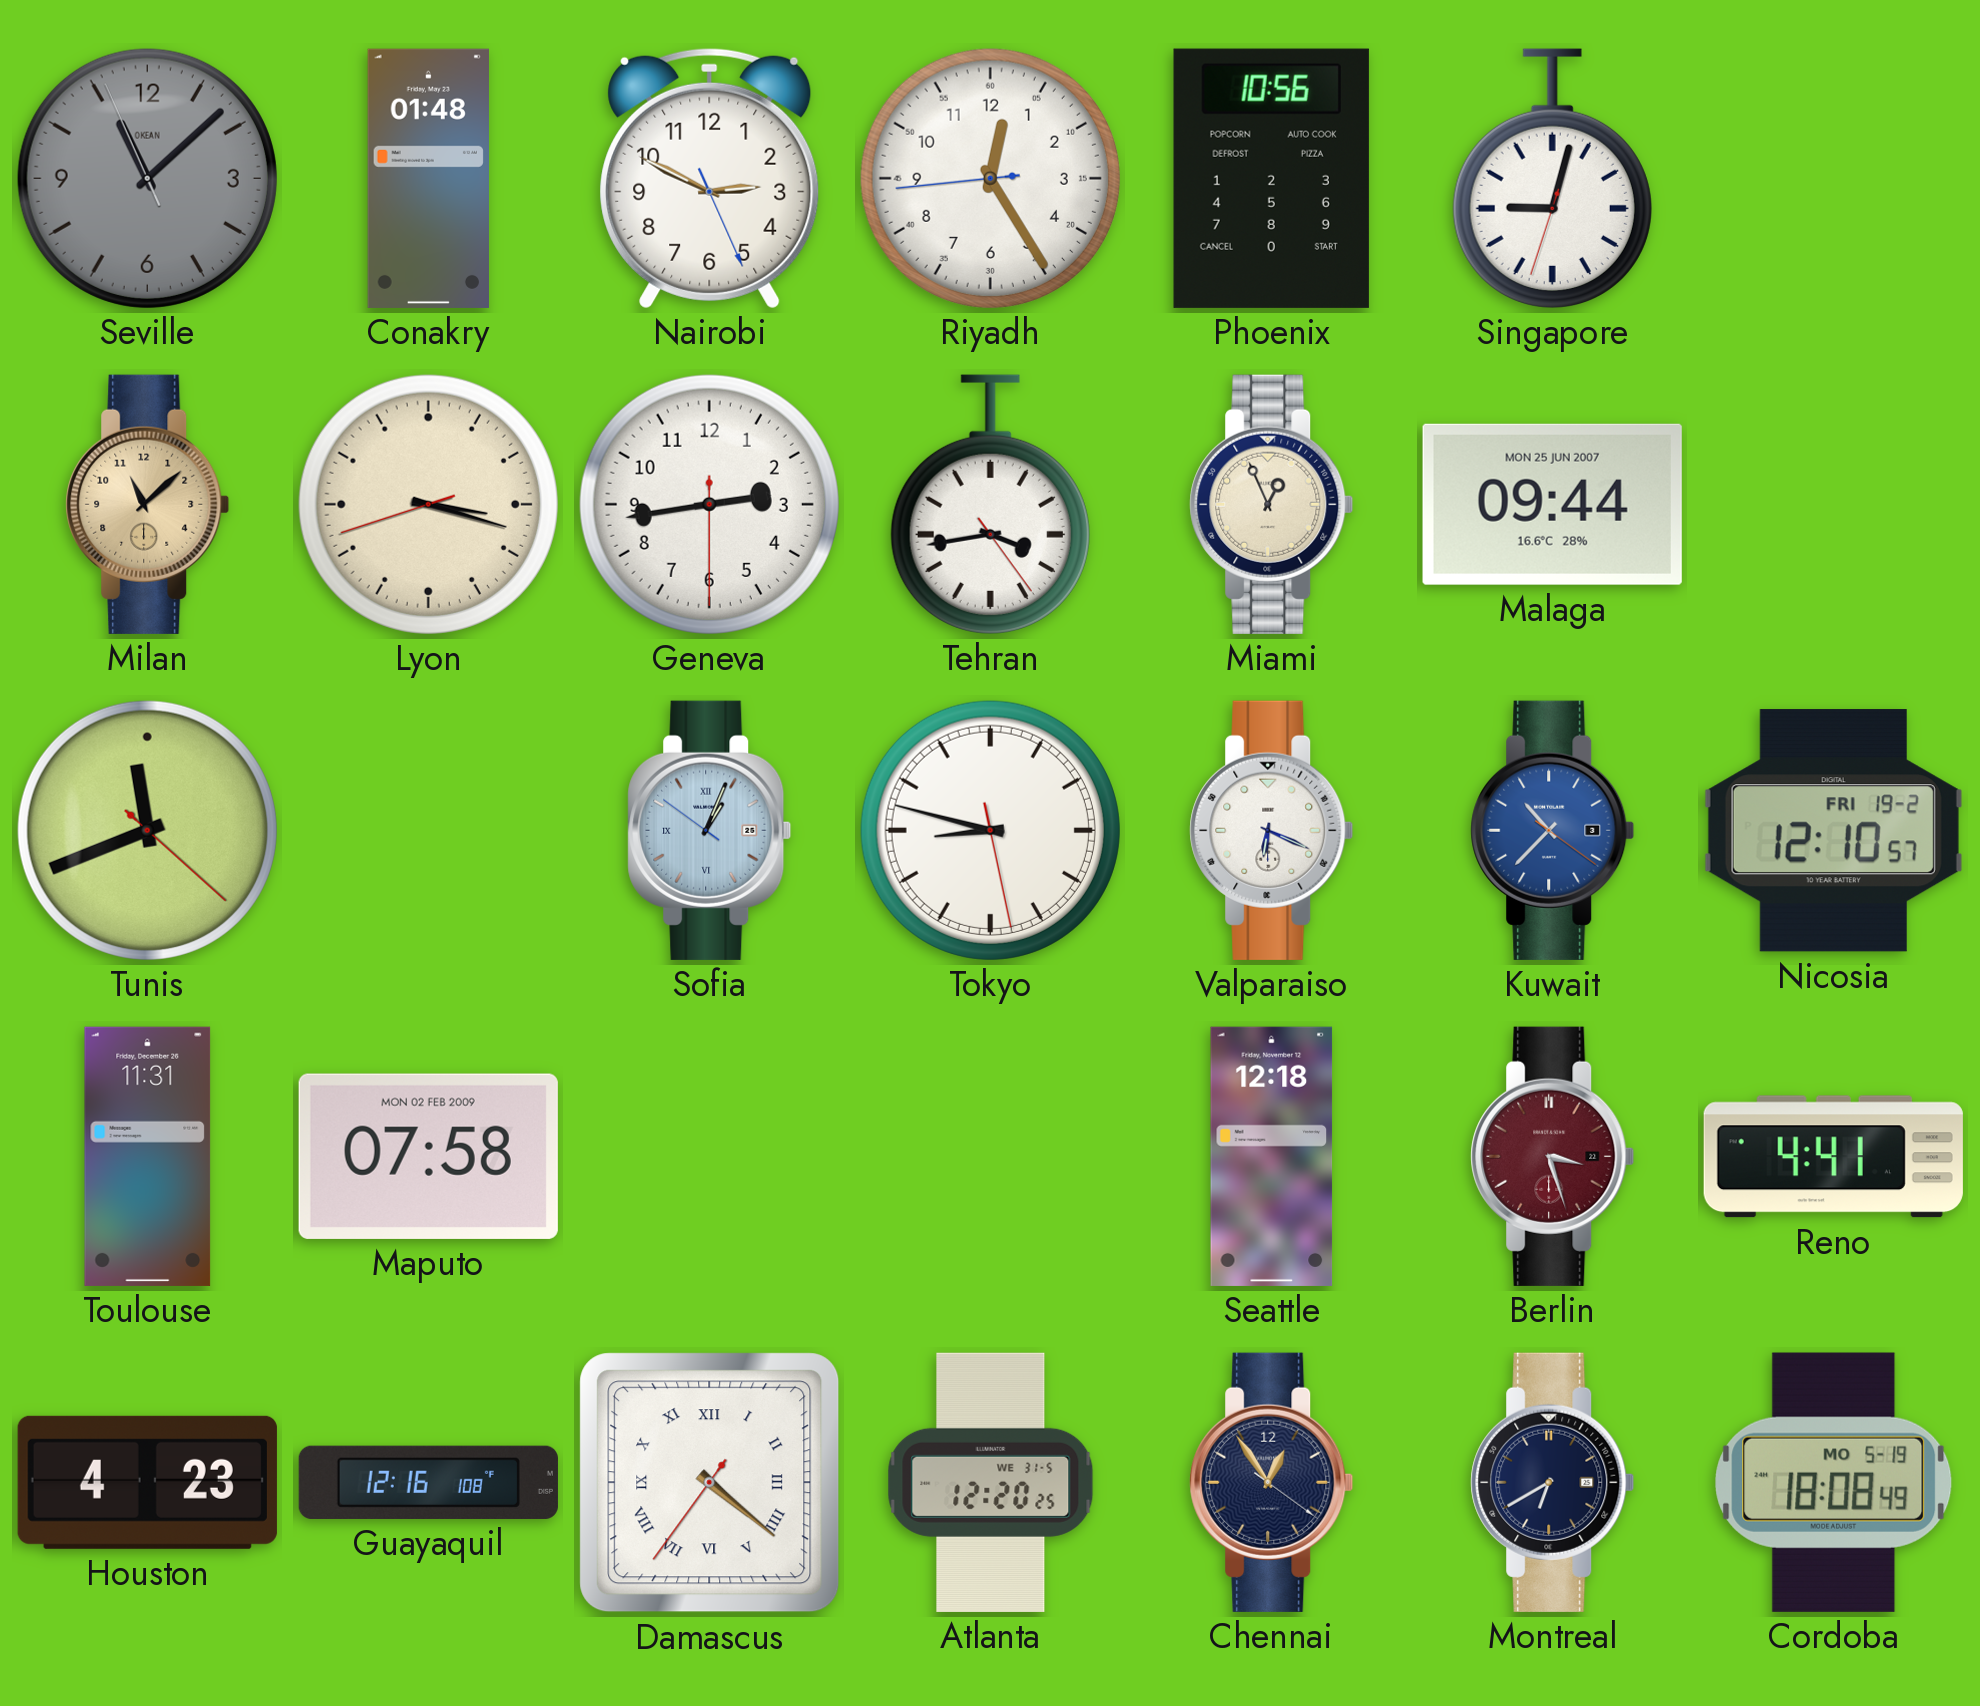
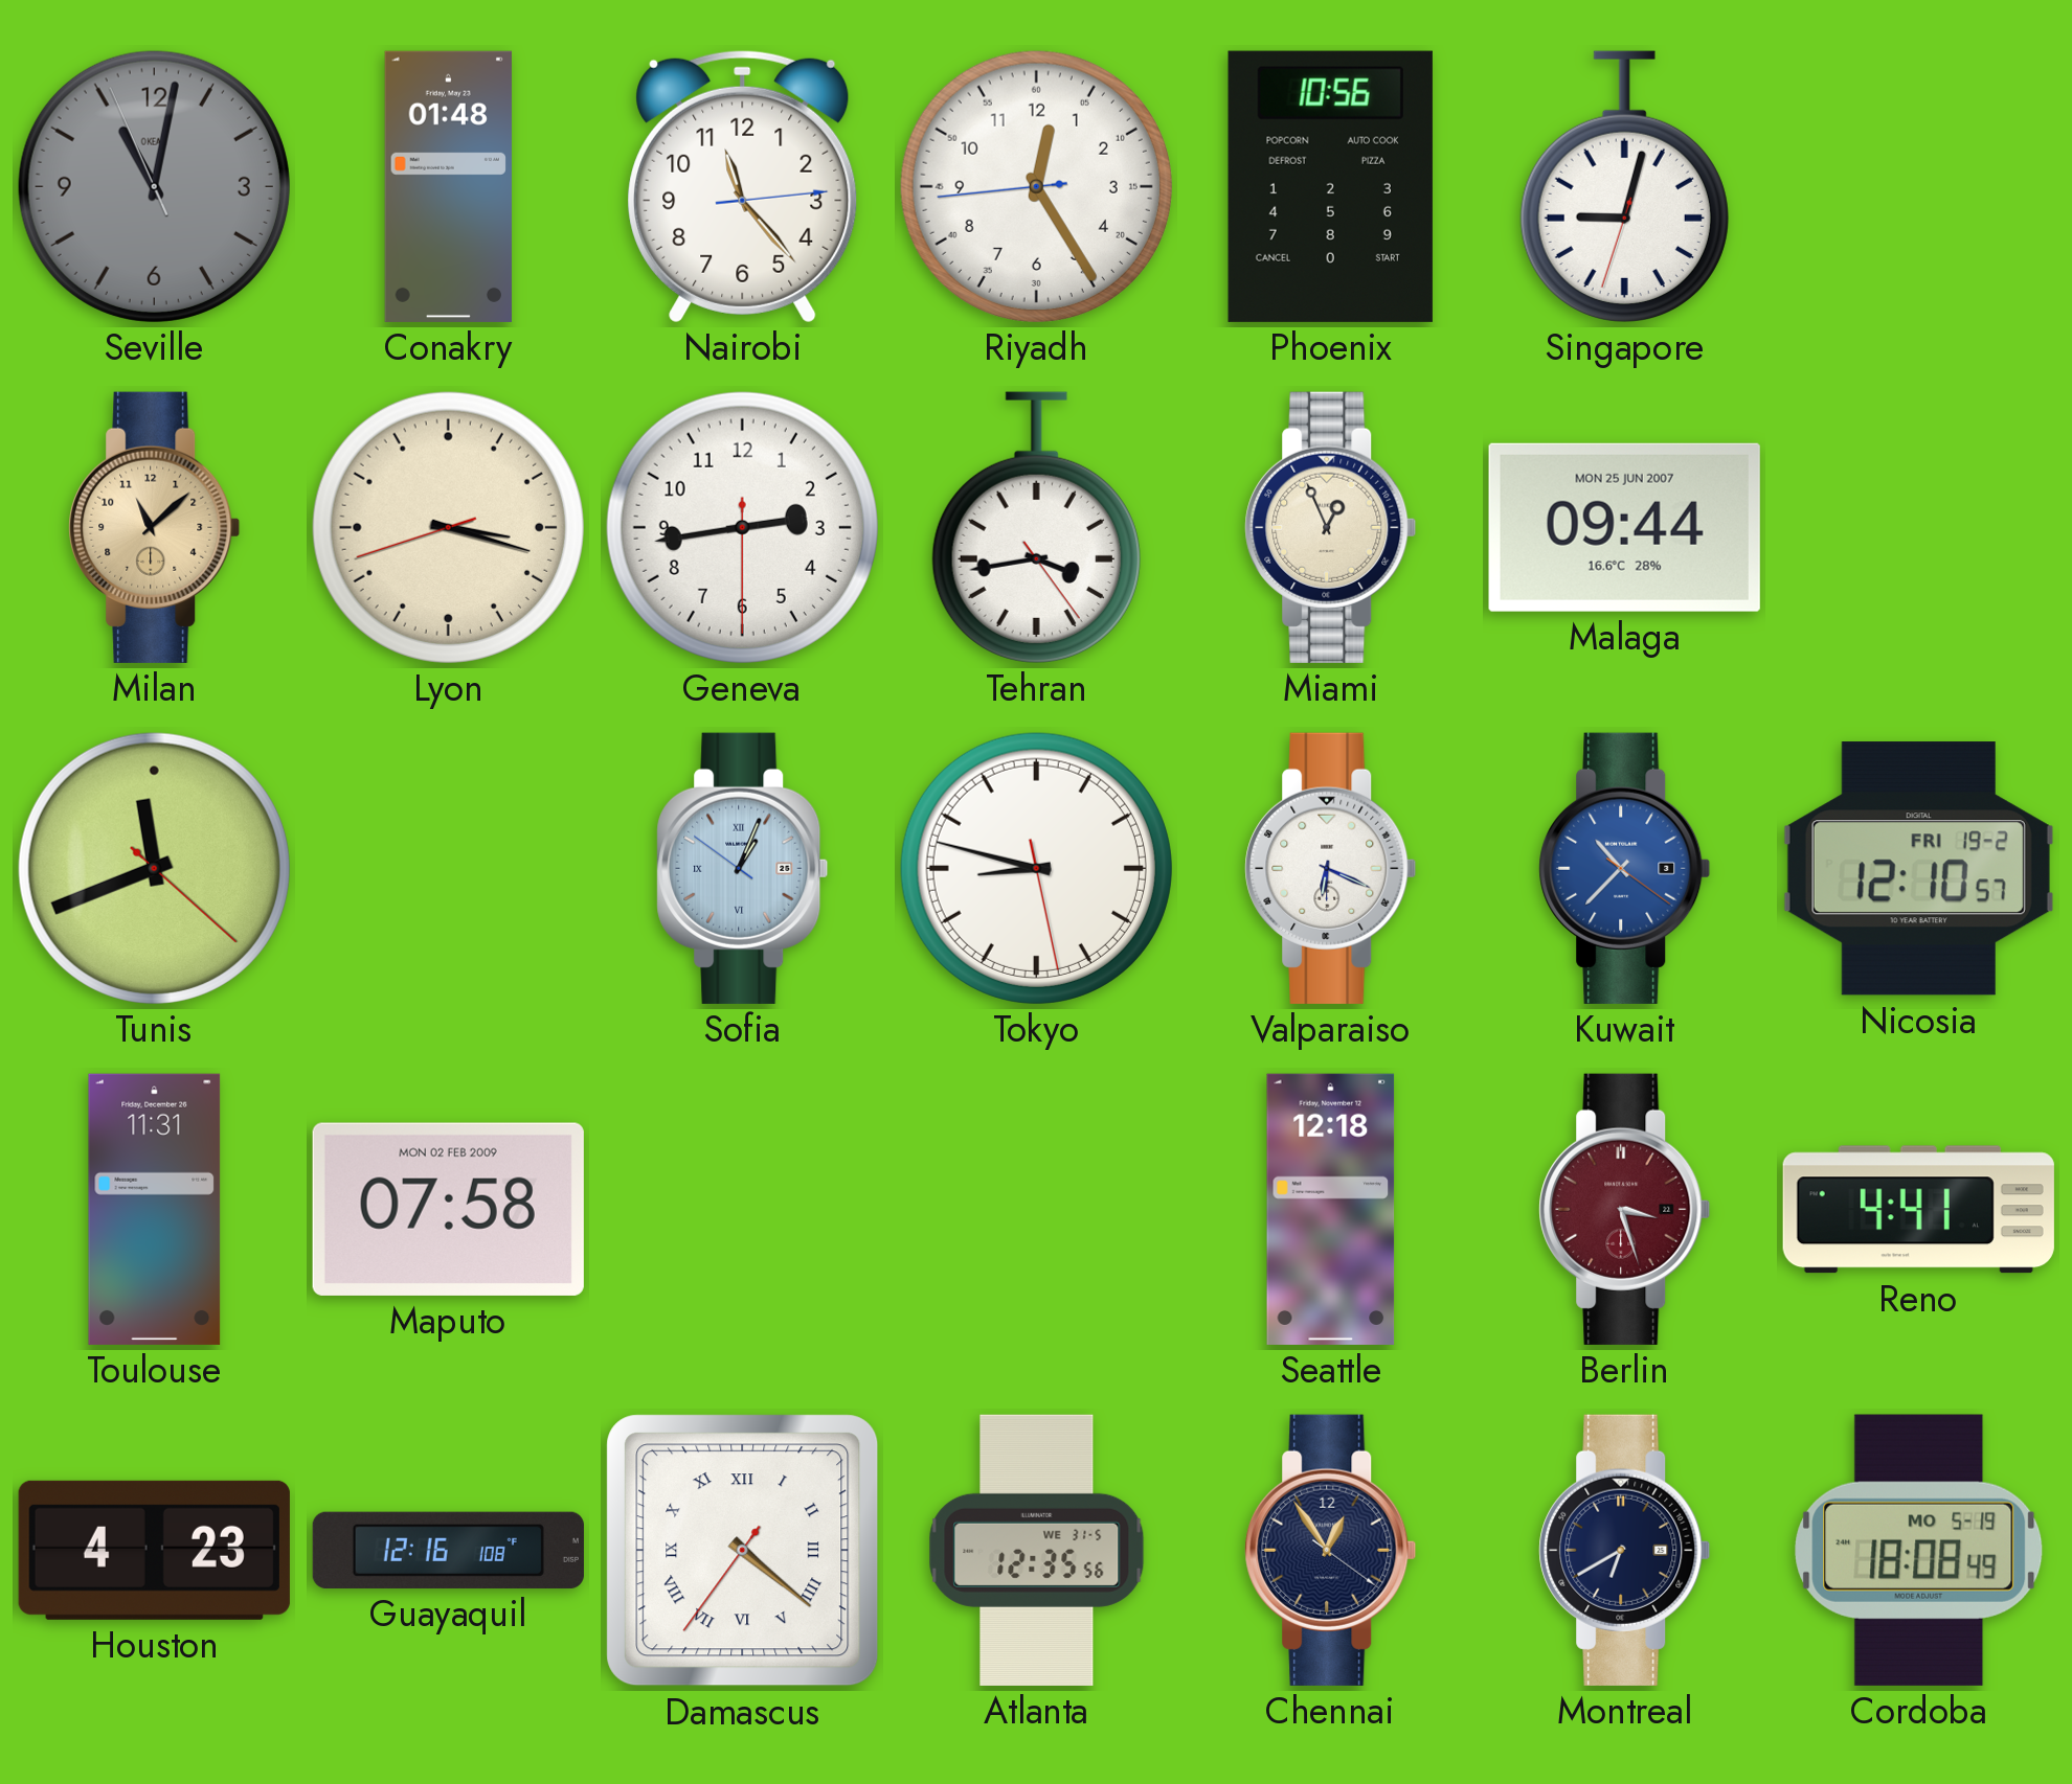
Seville: 11:07 -> 11:01
Nairobi: 2:49 -> 11:23
Atlanta: 12:20 -> 12:35
